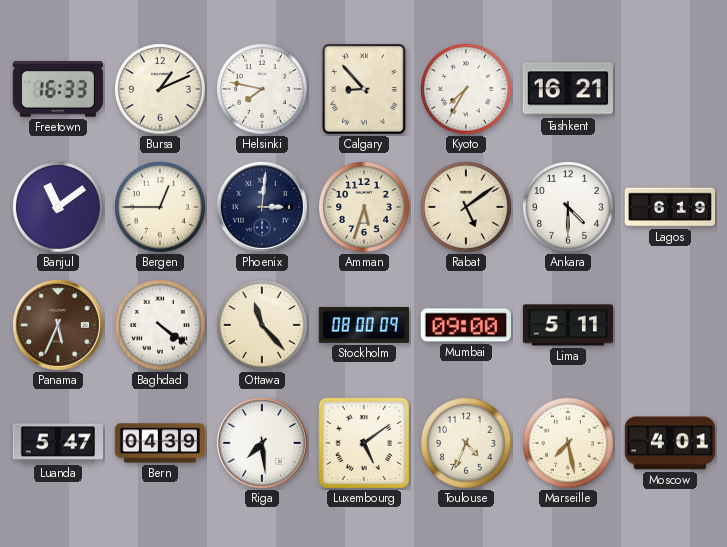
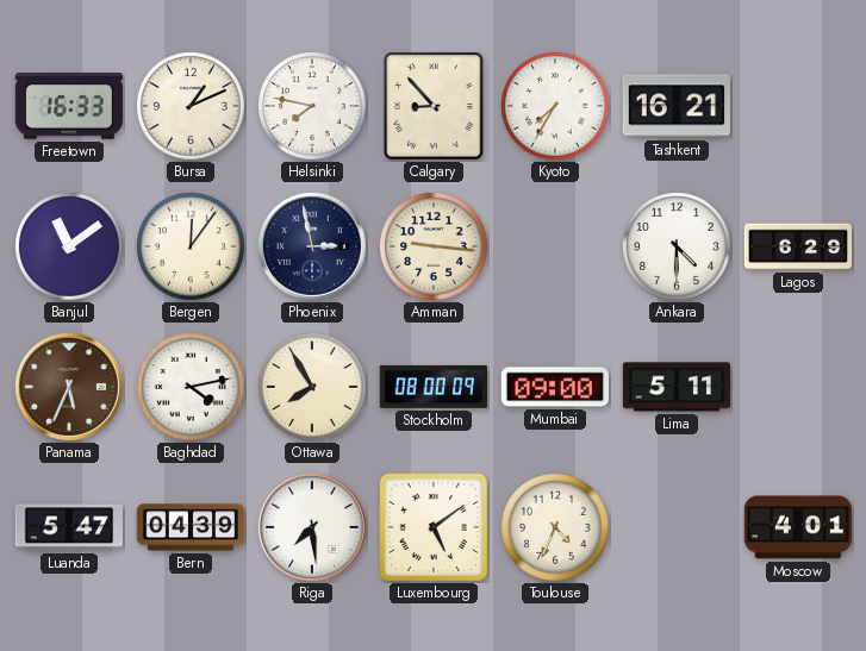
Bergen: 12:45 -> 12:06
Phoenix: 3:01 -> 2:58
Amman: 5:33 -> 9:16
Rabat: 5:09 -> none
Lagos: 6:19 -> 6:29
Baghdad: 4:21 -> 4:13
Ottawa: 11:23 -> 7:55
Marseille: 7:28 -> none
